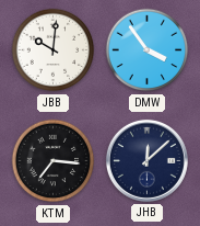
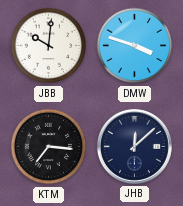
DMW: 3:54 -> 3:48
